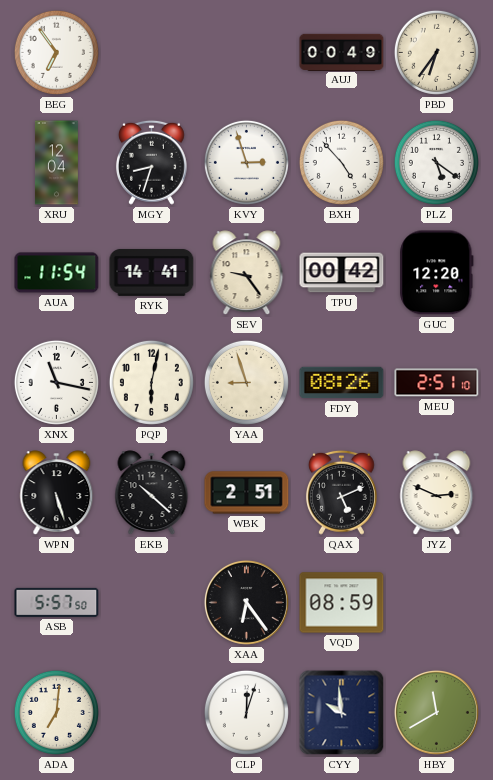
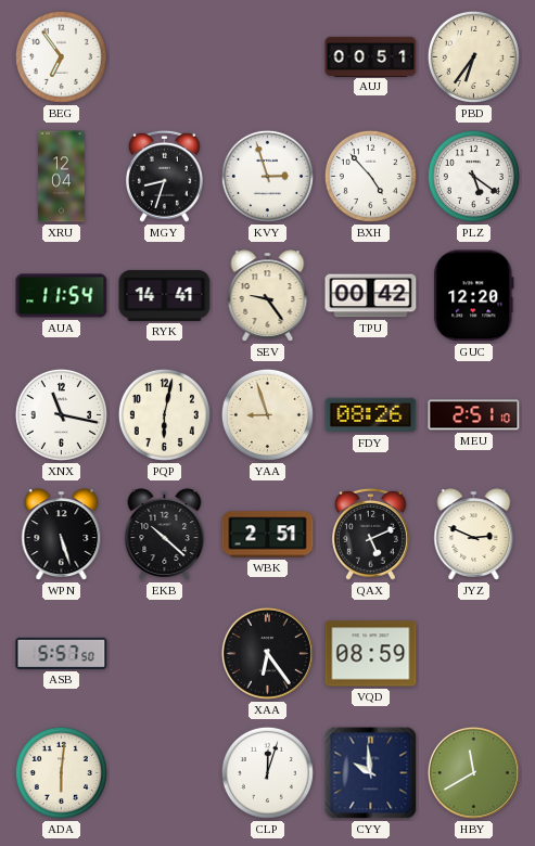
AUJ: 00:49 -> 00:51
ADA: 7:01 -> 6:01
